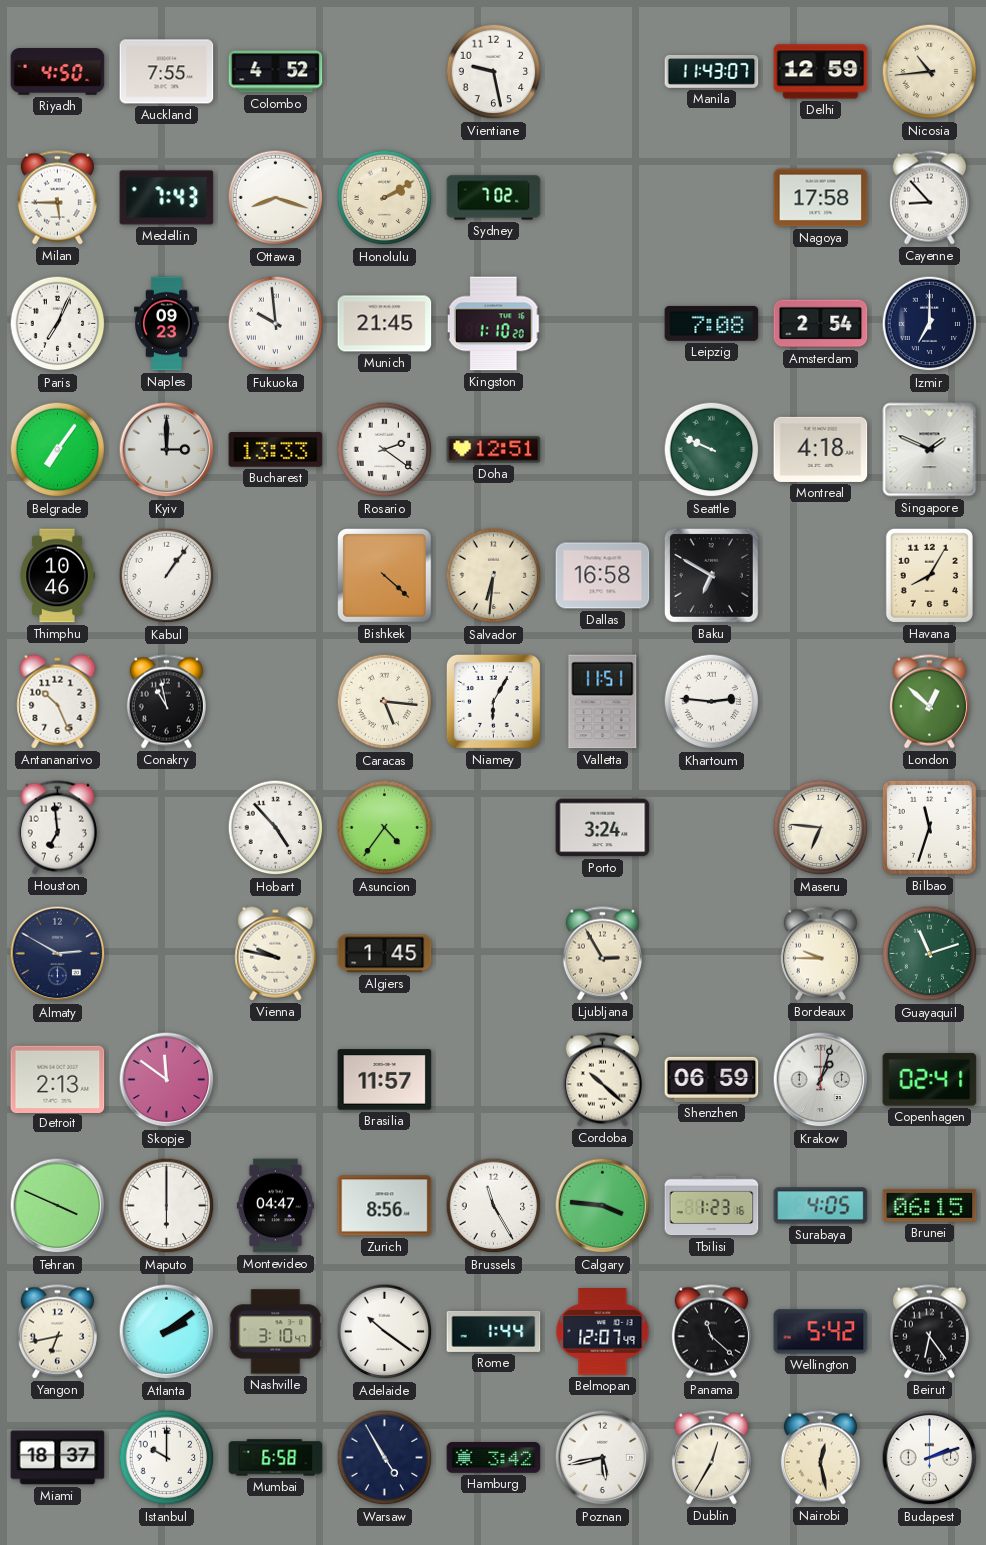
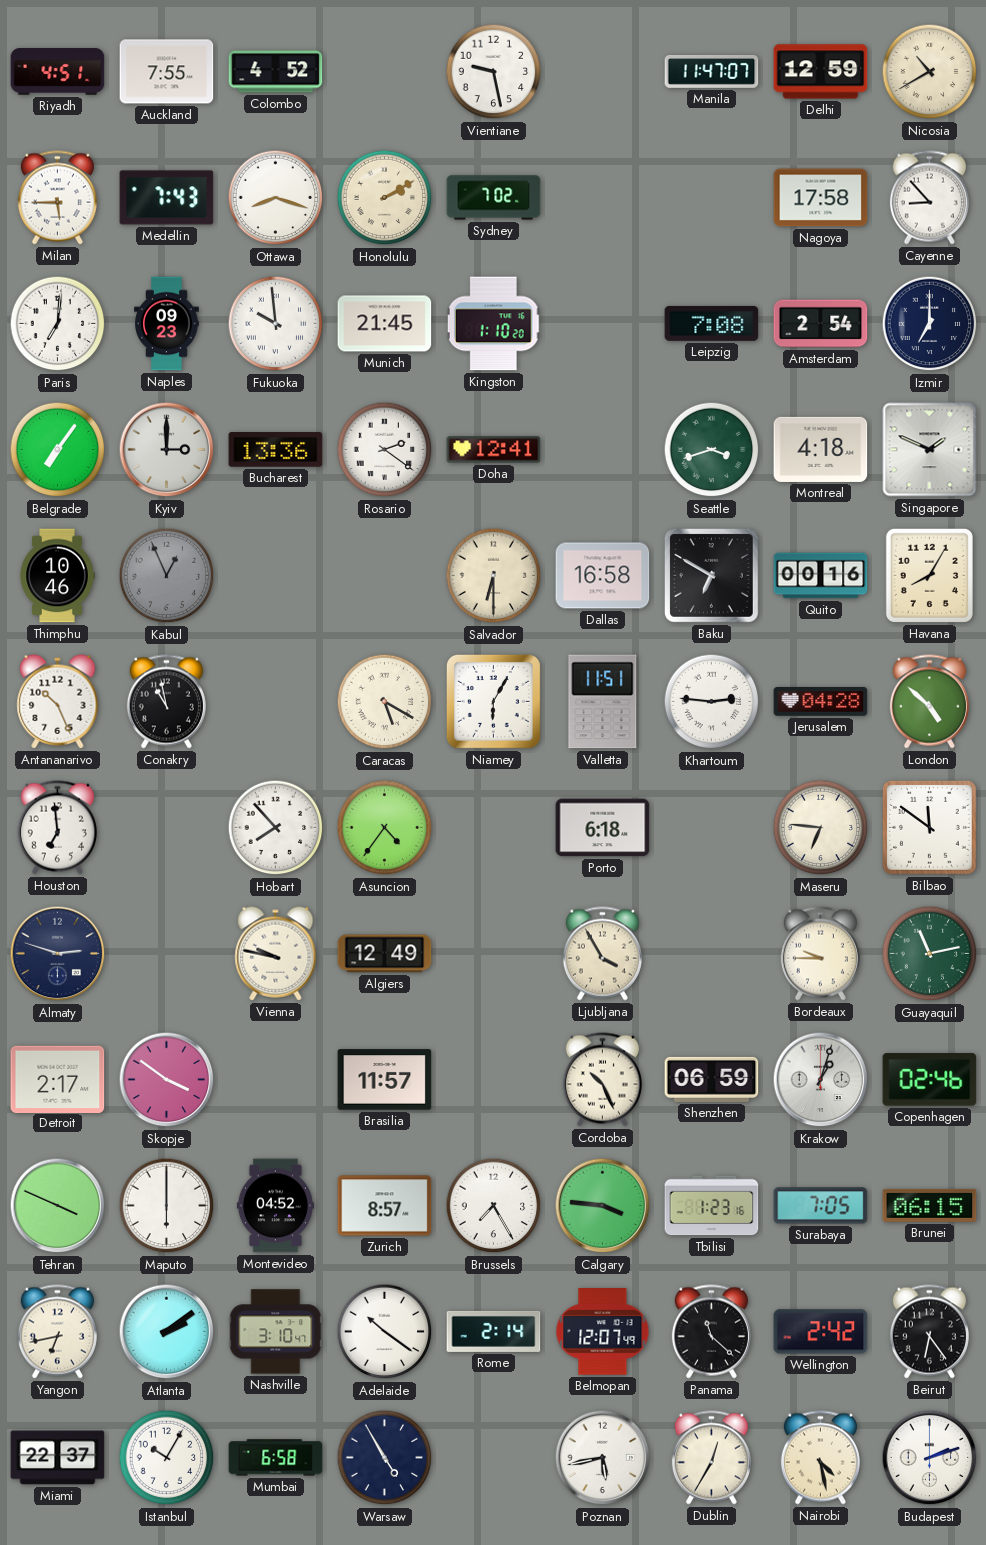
Riyadh: 4:50 -> 4:51
Manila: 11:43 -> 11:47
Nicosia: 10:44 -> 10:40
Paris: 7:04 -> 7:01
Bucharest: 13:33 -> 13:36
Doha: 12:51 -> 12:41
Seattle: 9:49 -> 3:42
Kabul: 1:06 -> 12:56
Kabul dial: white -> grey
Bishkek: 4:22 -> none
Salvador: 6:31 -> 6:30
Quito: none -> 00:16
Caracas: 5:16 -> 5:20
Jerusalem: none -> 04:28
London: 12:52 -> 4:52
Hobart: 4:53 -> 7:53
Porto: 3:24 -> 6:18
Bilbao: 11:33 -> 11:51
Almaty: 2:50 -> 2:48
Algiers: 1:45 -> 12:49
Ljubljana: 2:55 -> 3:55
Guayaquil: 11:12 -> 11:13
Detroit: 2:13 -> 2:17
Skopje: 11:51 -> 3:51
Cordoba: 10:22 -> 10:26
Copenhagen: 02:41 -> 02:46
Montevideo: 04:47 -> 04:52
Zurich: 8:56 -> 8:57
Brussels: 11:25 -> 7:25
Surabaya: 4:05 -> 7:05
Rome: 1:44 -> 2:14
Wellington: 5:42 -> 2:42
Miami: 18:37 -> 22:37
Istanbul: 10:00 -> 10:05
Hamburg: 3:42 -> none
Nairobi: 12:28 -> 4:28
